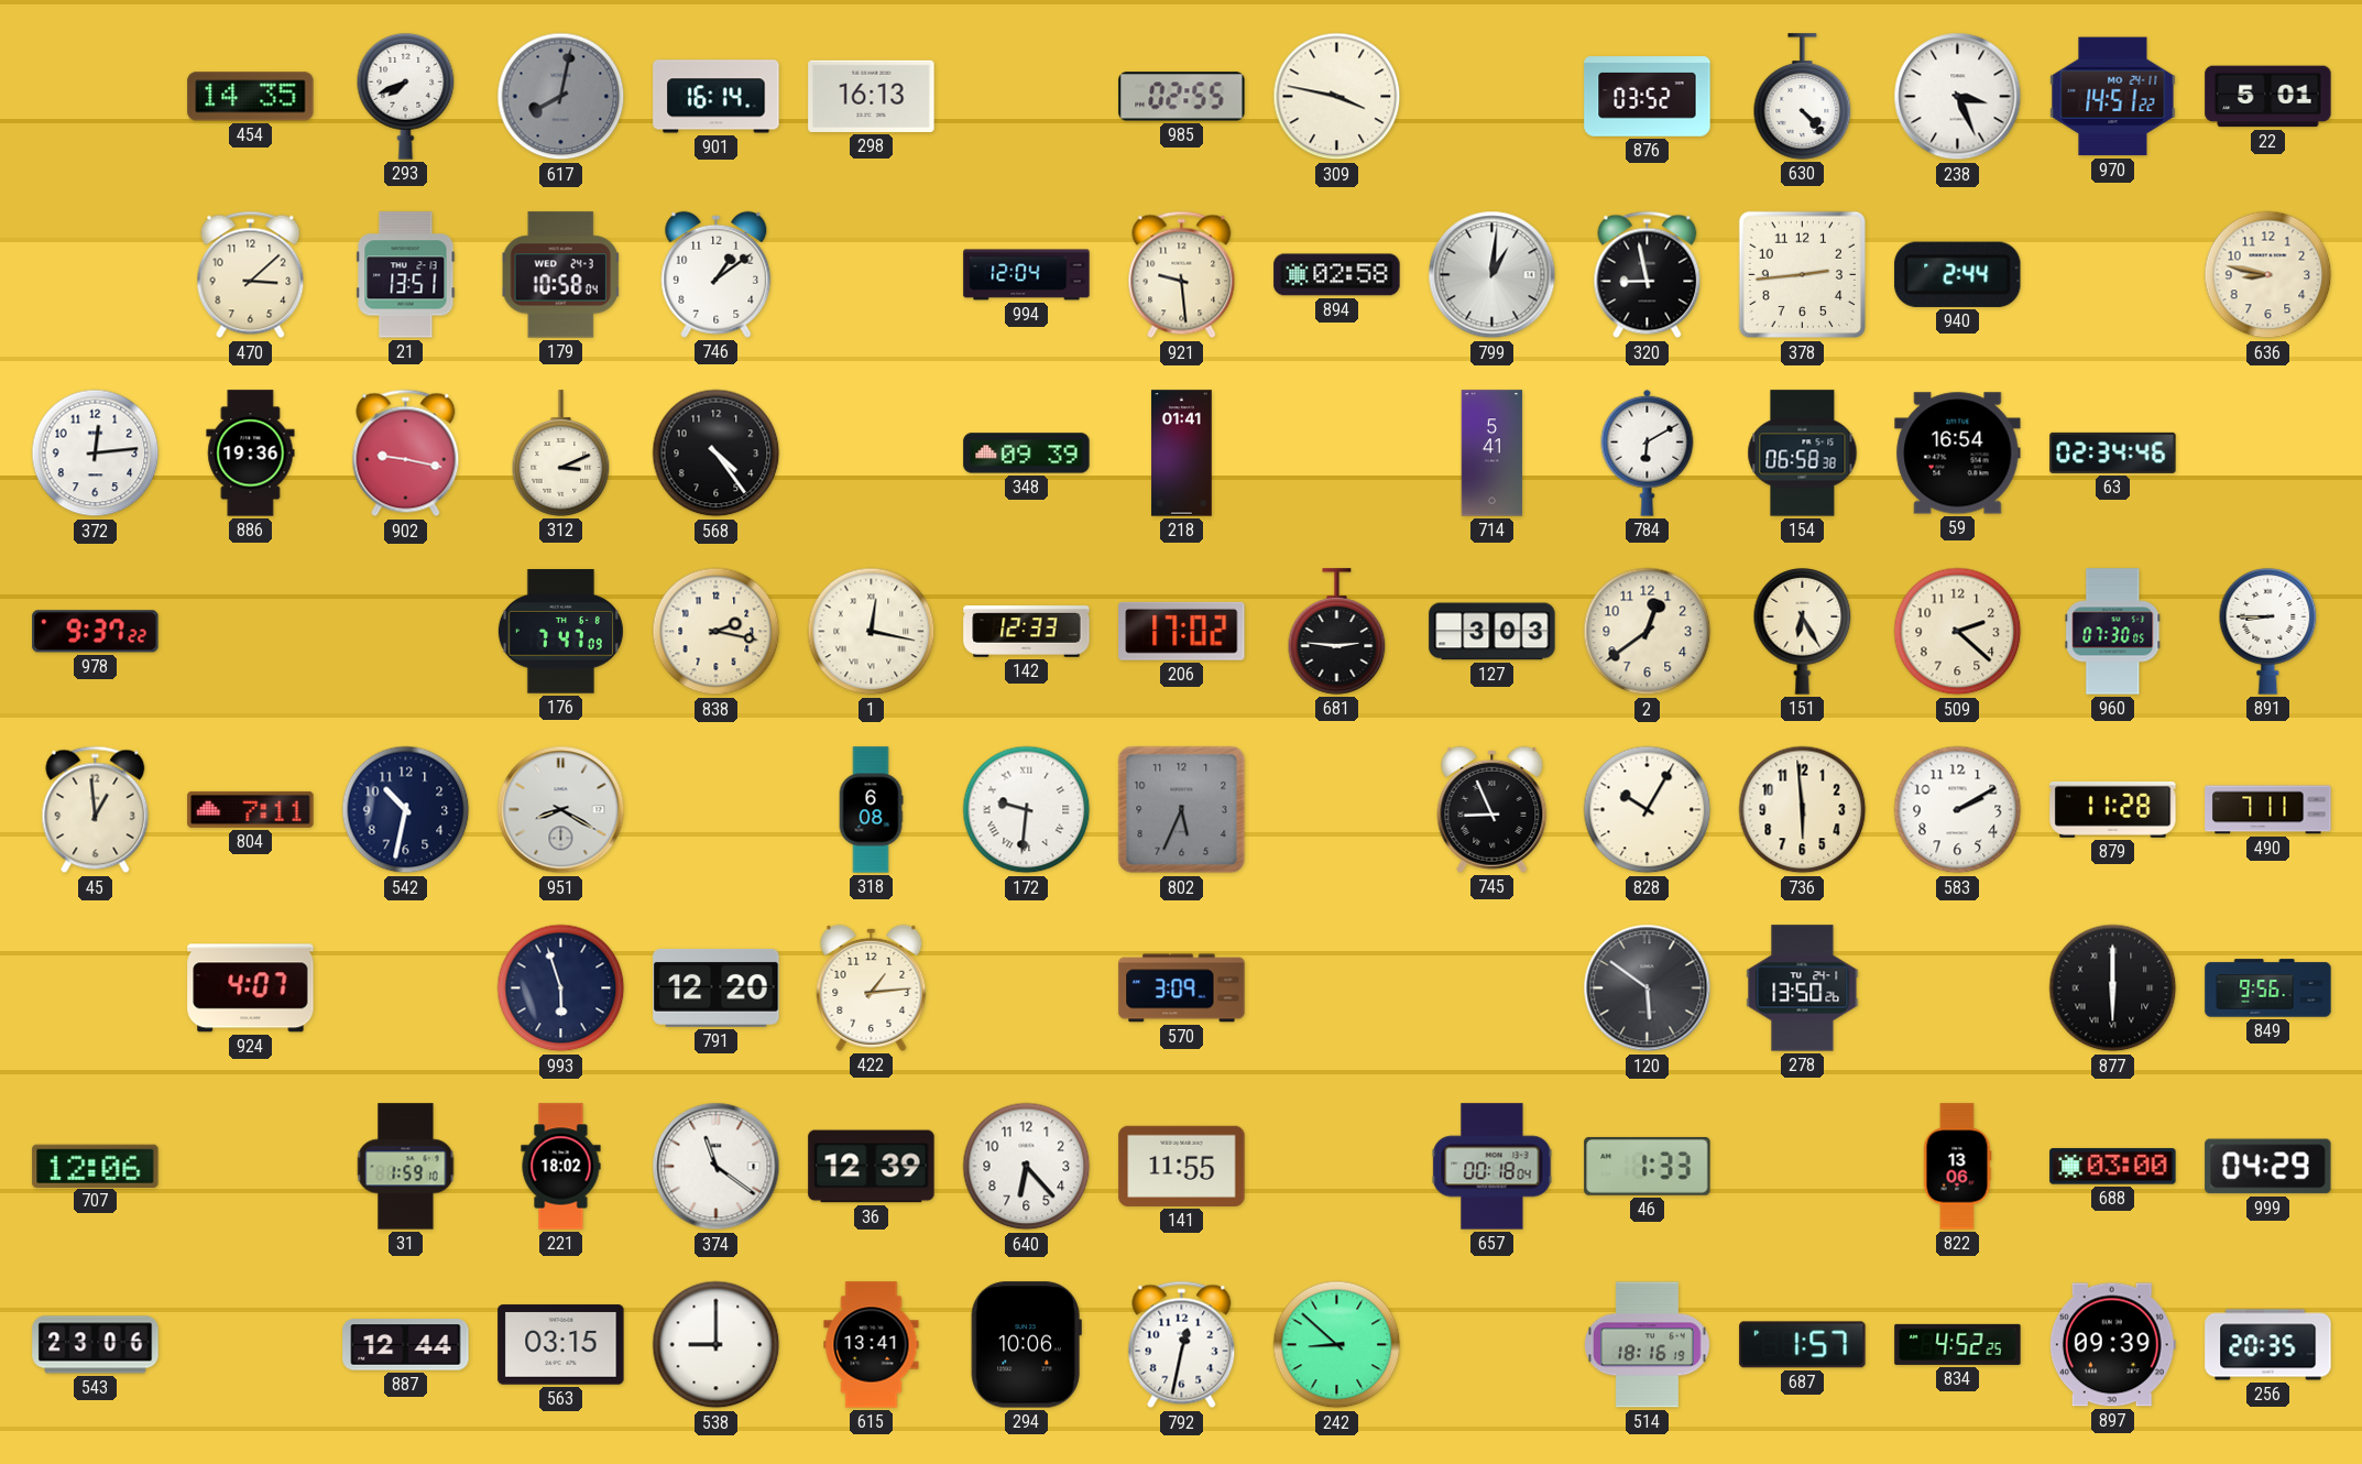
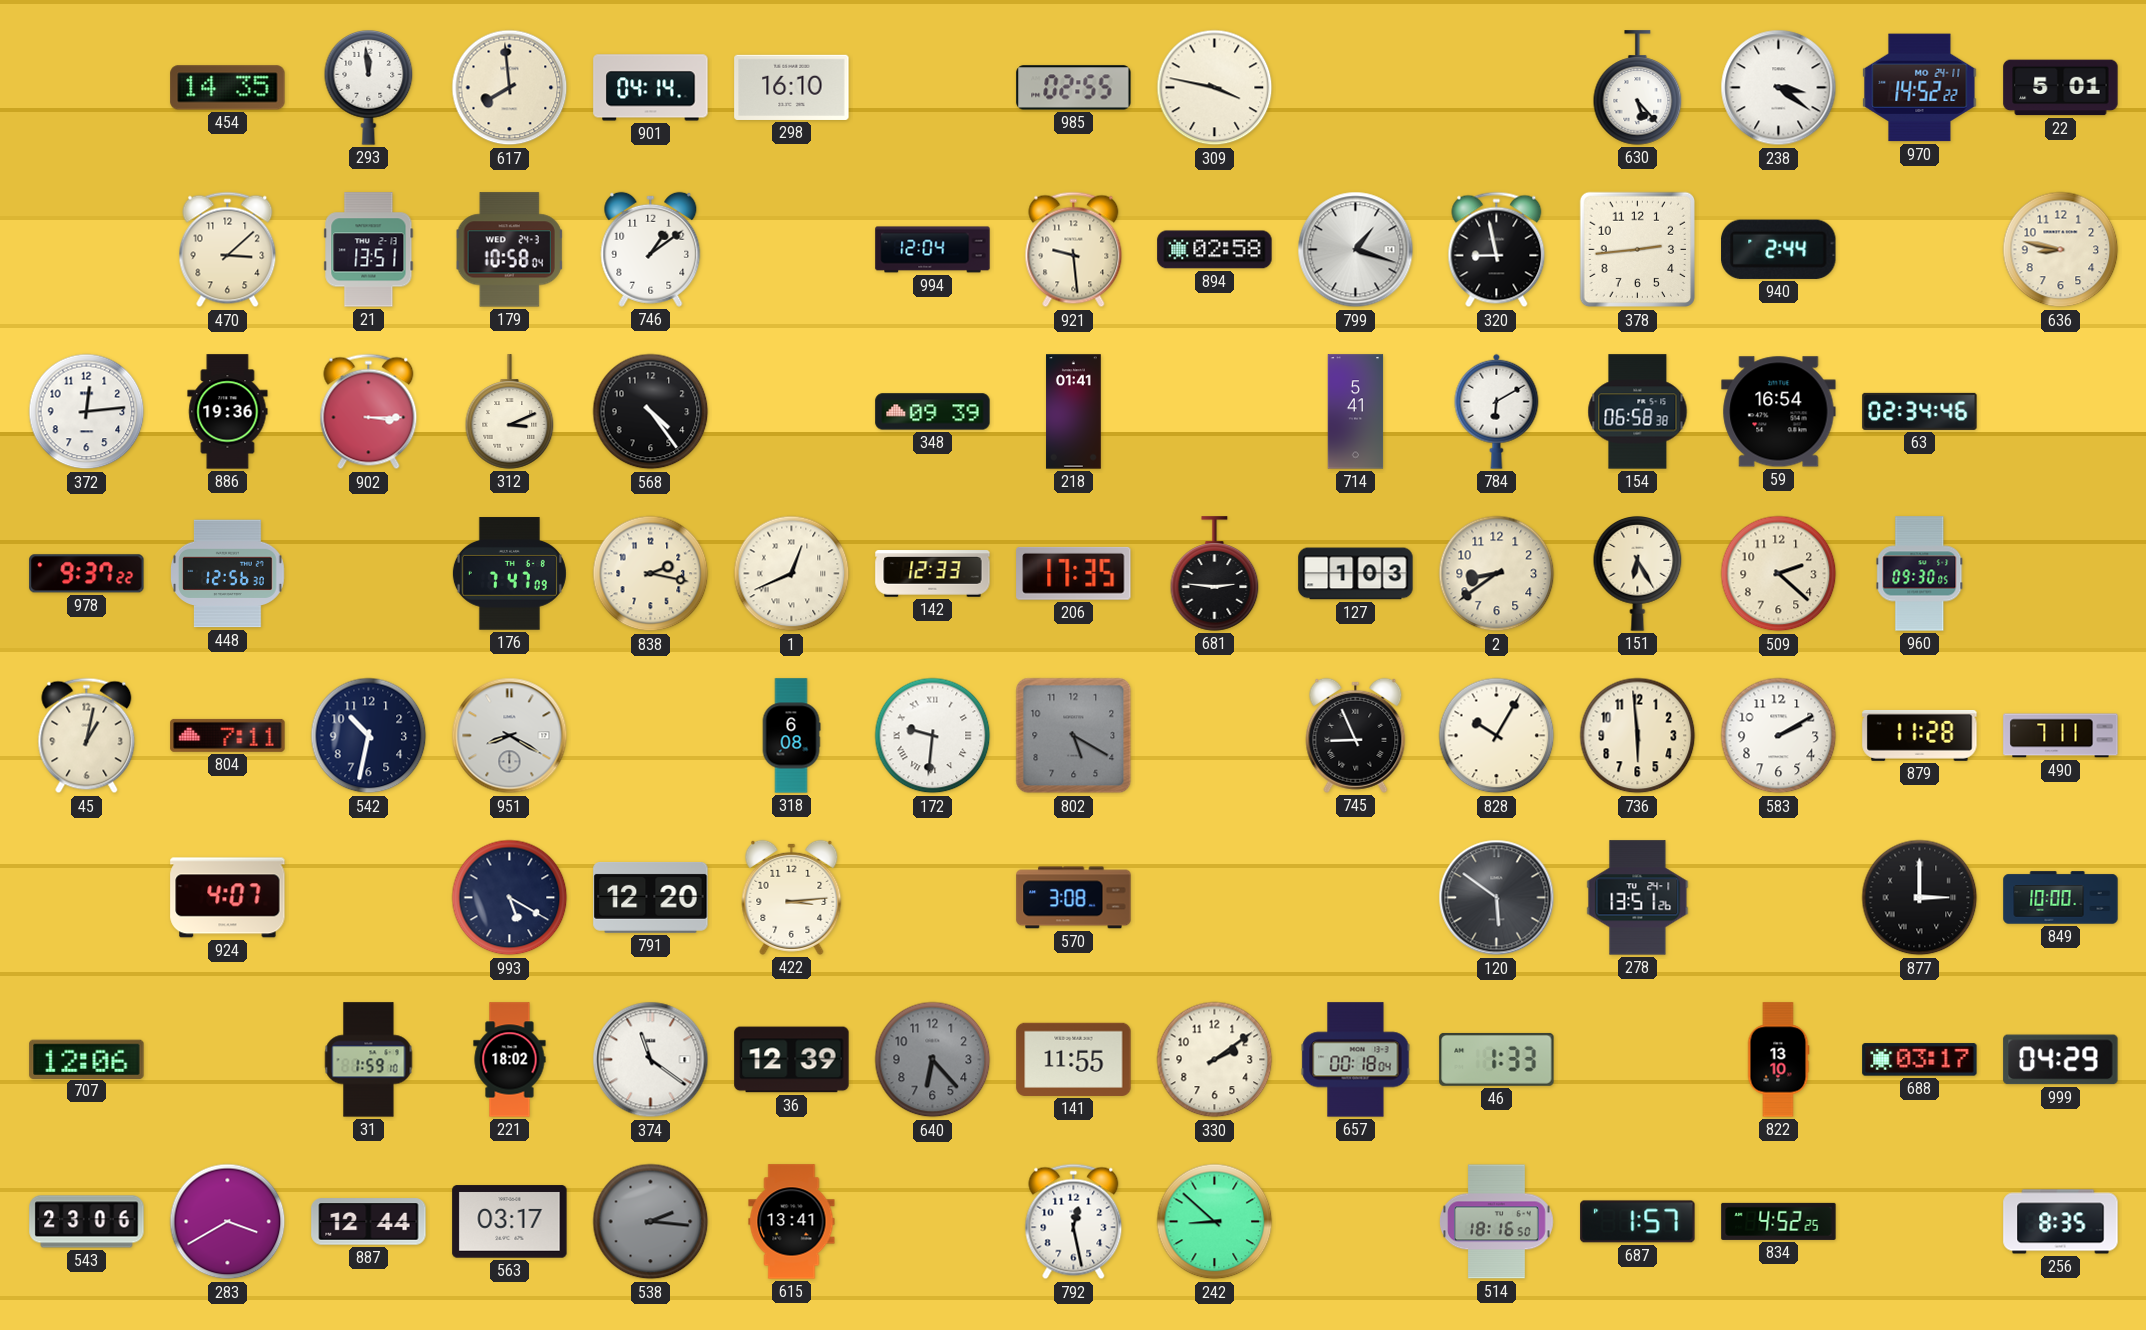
293: 7:41 -> 11:59
617: 8:02 -> 7:59
617 dial: grey -> cream
901: 16:14 -> 04:14
298: 16:13 -> 16:10
876: 03:52 -> none
630: 4:23 -> 5:23
238: 3:26 -> 3:21
970: 14:51 -> 14:52
799: 1:01 -> 1:18
902: 9:17 -> 3:15
448: none -> 12:56
1: 12:17 -> 12:41
206: 17:02 -> 17:35
127: 3:03 -> 1:03
2: 12:39 -> 8:39
960: 07:30 -> 09:30
891: 8:45 -> none
45: 12:59 -> 1:02
802: 5:34 -> 5:20
993: 5:57 -> 5:20
422: 1:14 -> 3:14
570: 3:09 -> 3:08
278: 13:50 -> 13:51
877: 6:00 -> 3:00
849: 9:56 -> 10:00
640 dial: white -> grey
330: none -> 2:09
822: 13:06 -> 13:10
688: 03:00 -> 03:17
283: none -> 3:40
563: 03:15 -> 03:17
538: 9:00 -> 2:16
538 dial: white -> grey
294: 10:06 -> none
792: 12:32 -> 12:28
514: 18:16:19 -> 18:16:50
897: 09:39 -> none
256: 20:35 -> 8:35
